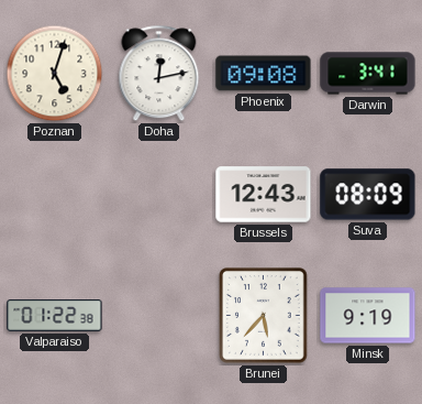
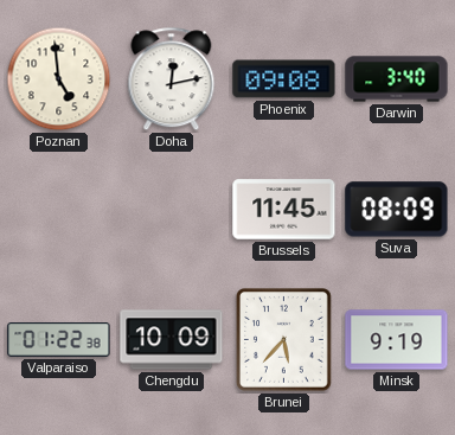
Poznan: 5:03 -> 4:59
Darwin: 3:41 -> 3:40
Brussels: 12:43 -> 11:45
Chengdu: none -> 10:09
